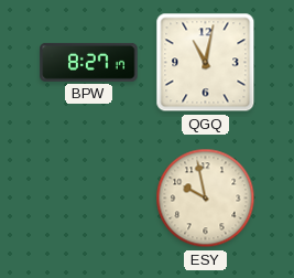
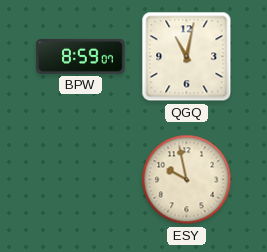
BPW: 8:27 -> 8:59
